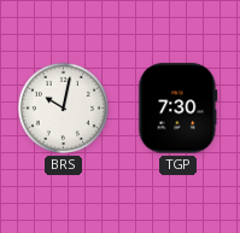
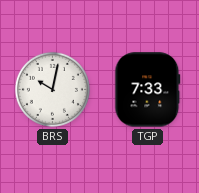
TGP: 7:30 -> 7:33
